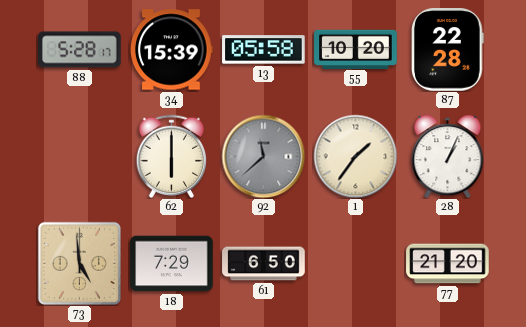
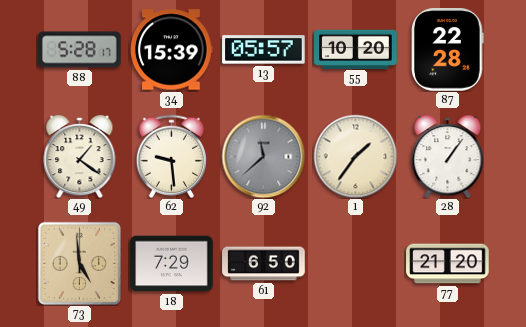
13: 05:58 -> 05:57
49: none -> 1:21
62: 6:00 -> 9:29
28: 1:04 -> 1:06
